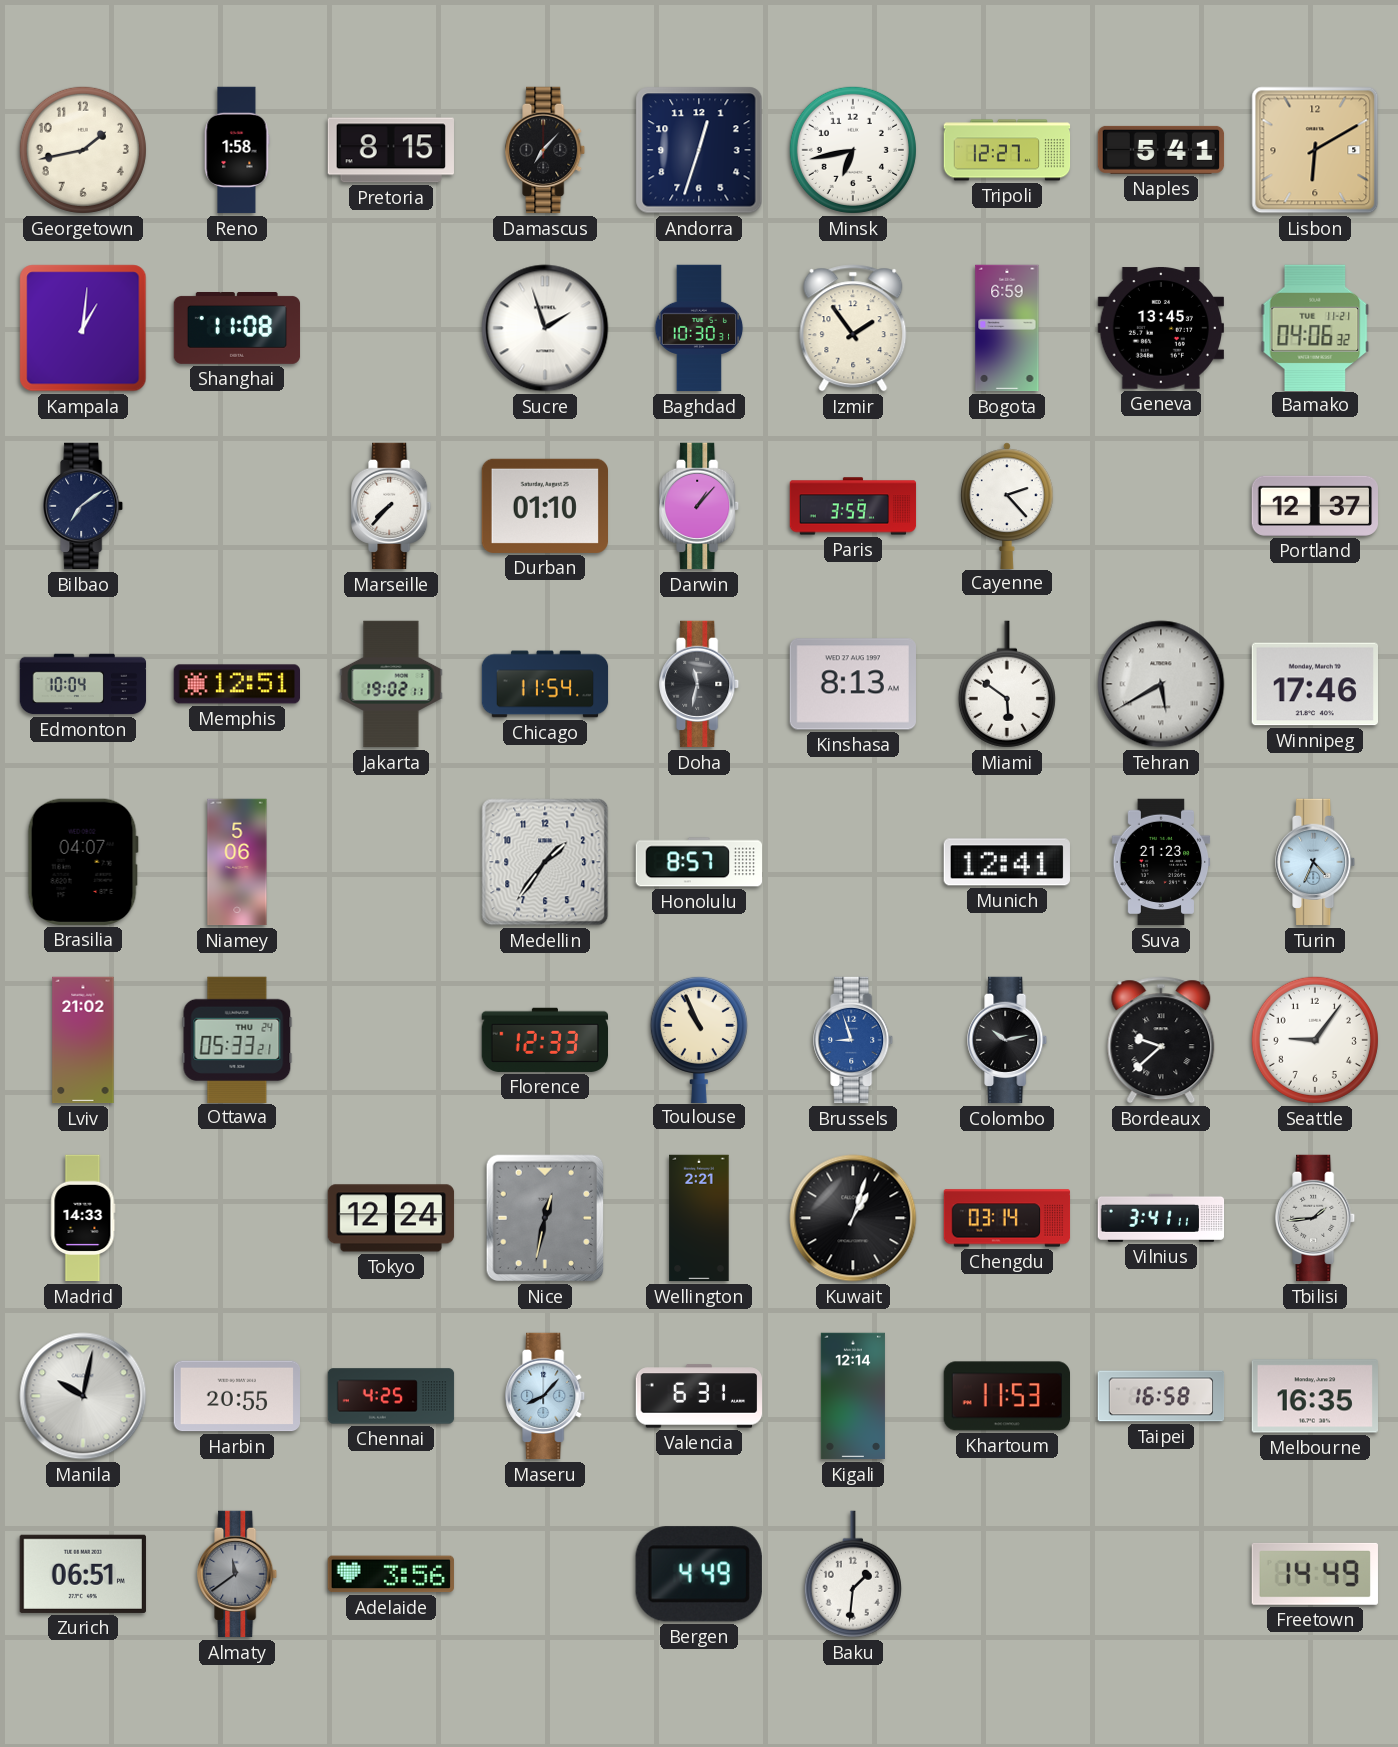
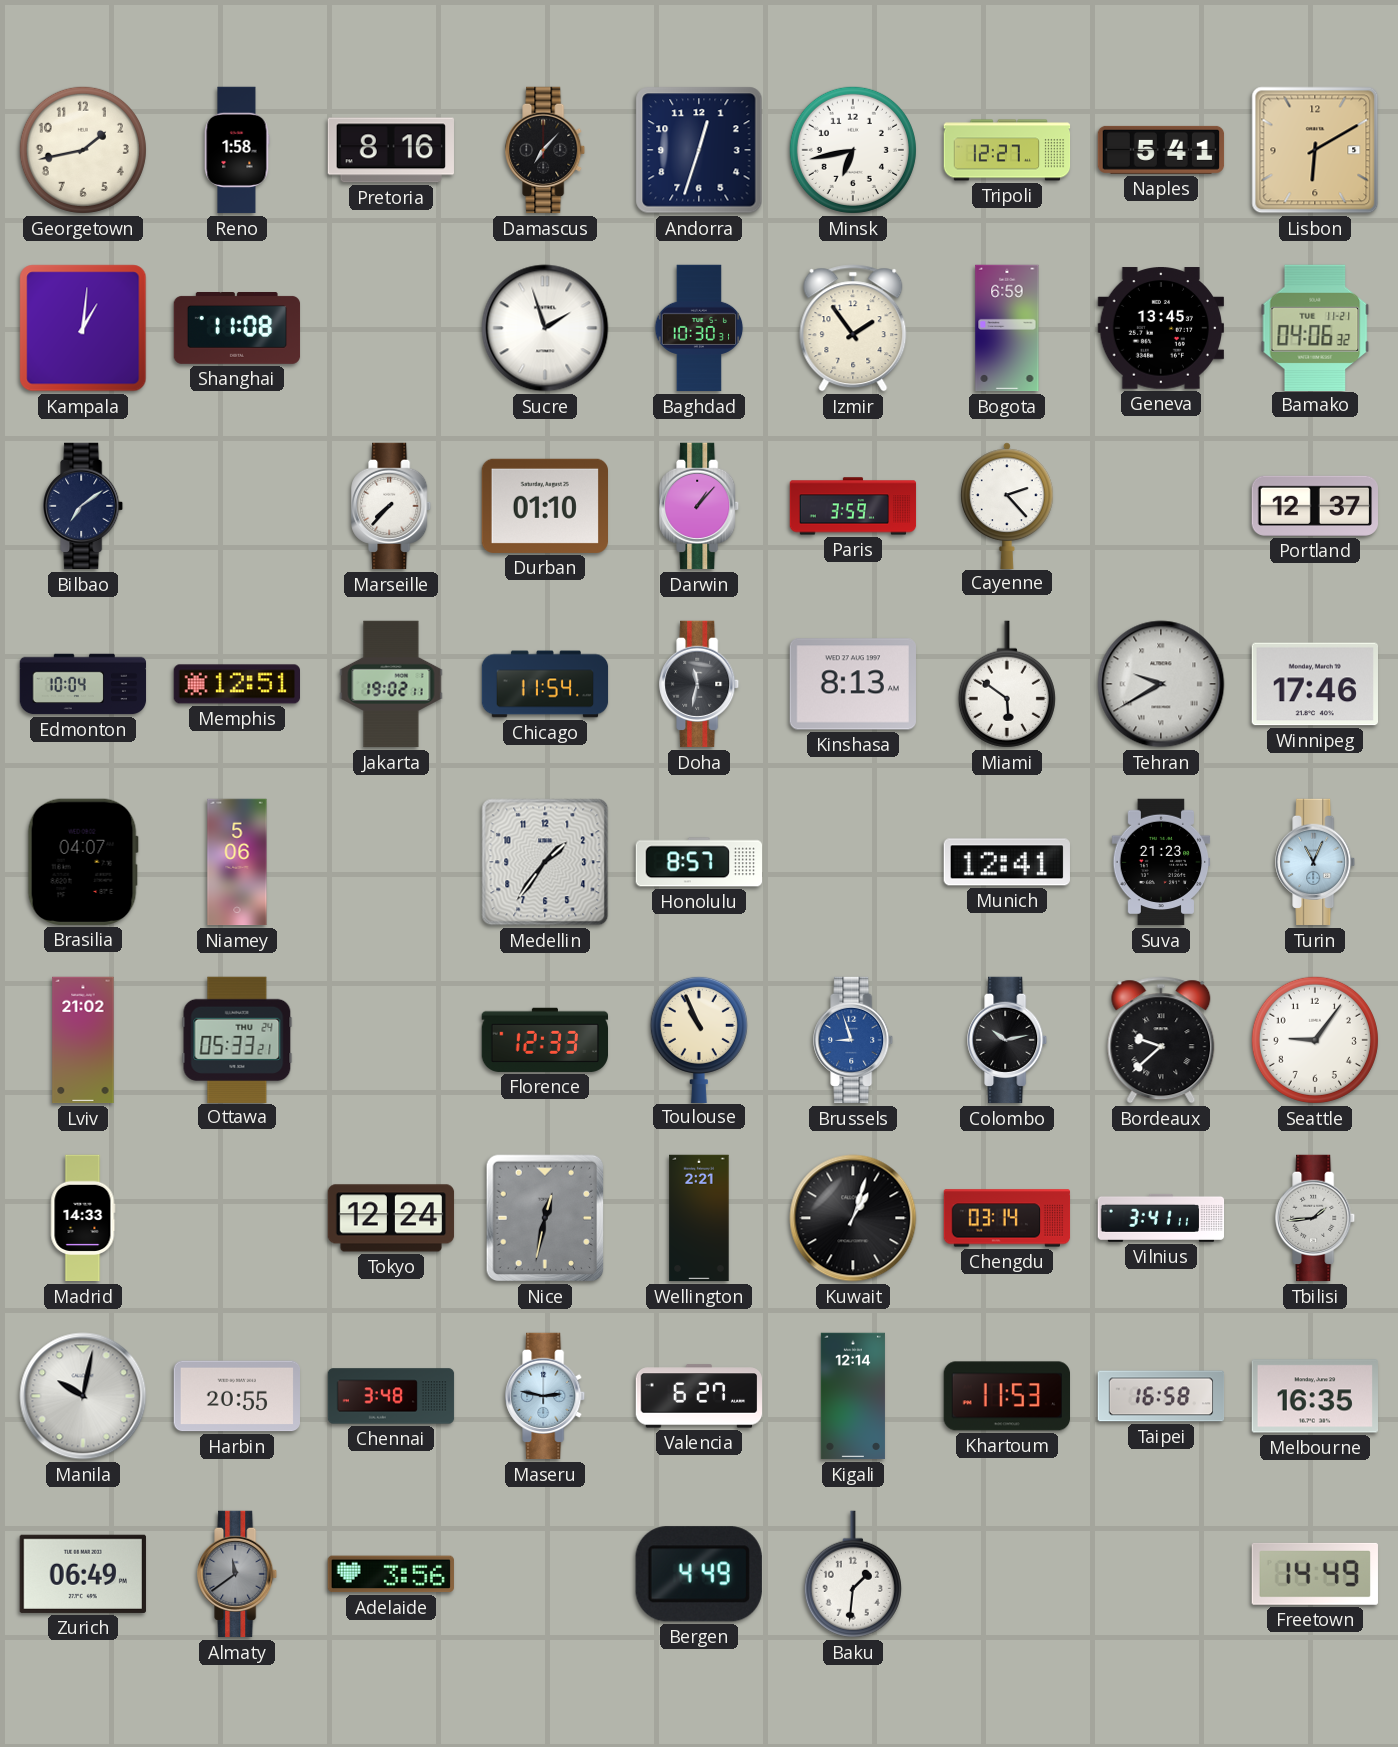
Pretoria: 8:15 -> 8:16
Tehran: 5:40 -> 9:40
Turin: 4:34 -> 11:04
Chennai: 4:25 -> 3:48
Maseru: 8:07 -> 2:47
Valencia: 6:31 -> 6:27
Zurich: 06:51 -> 06:49
